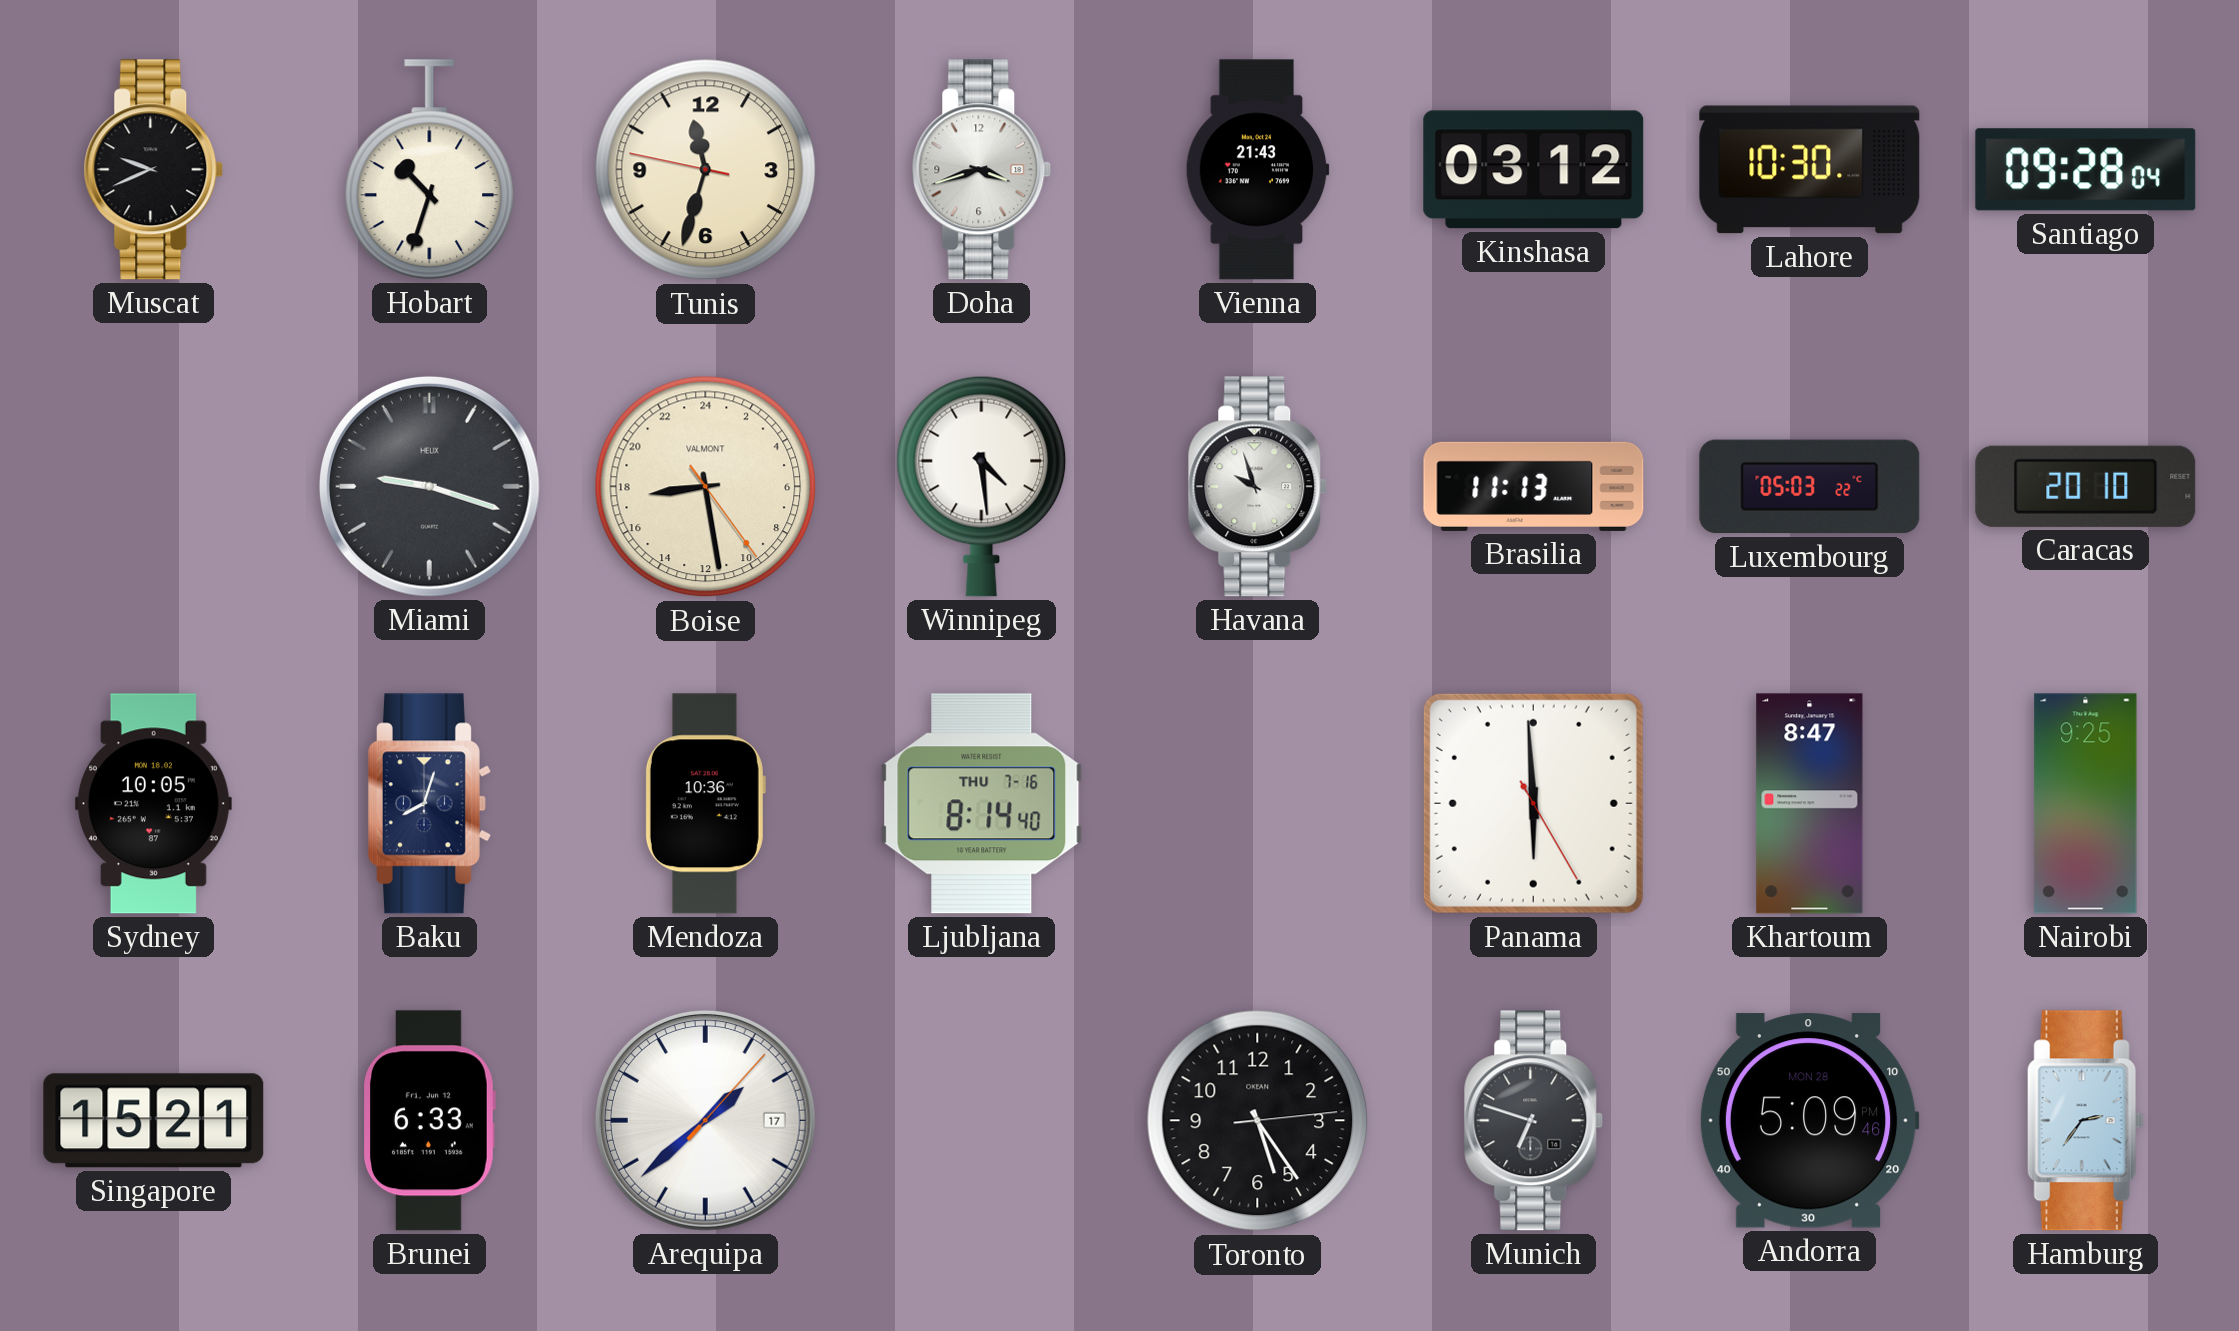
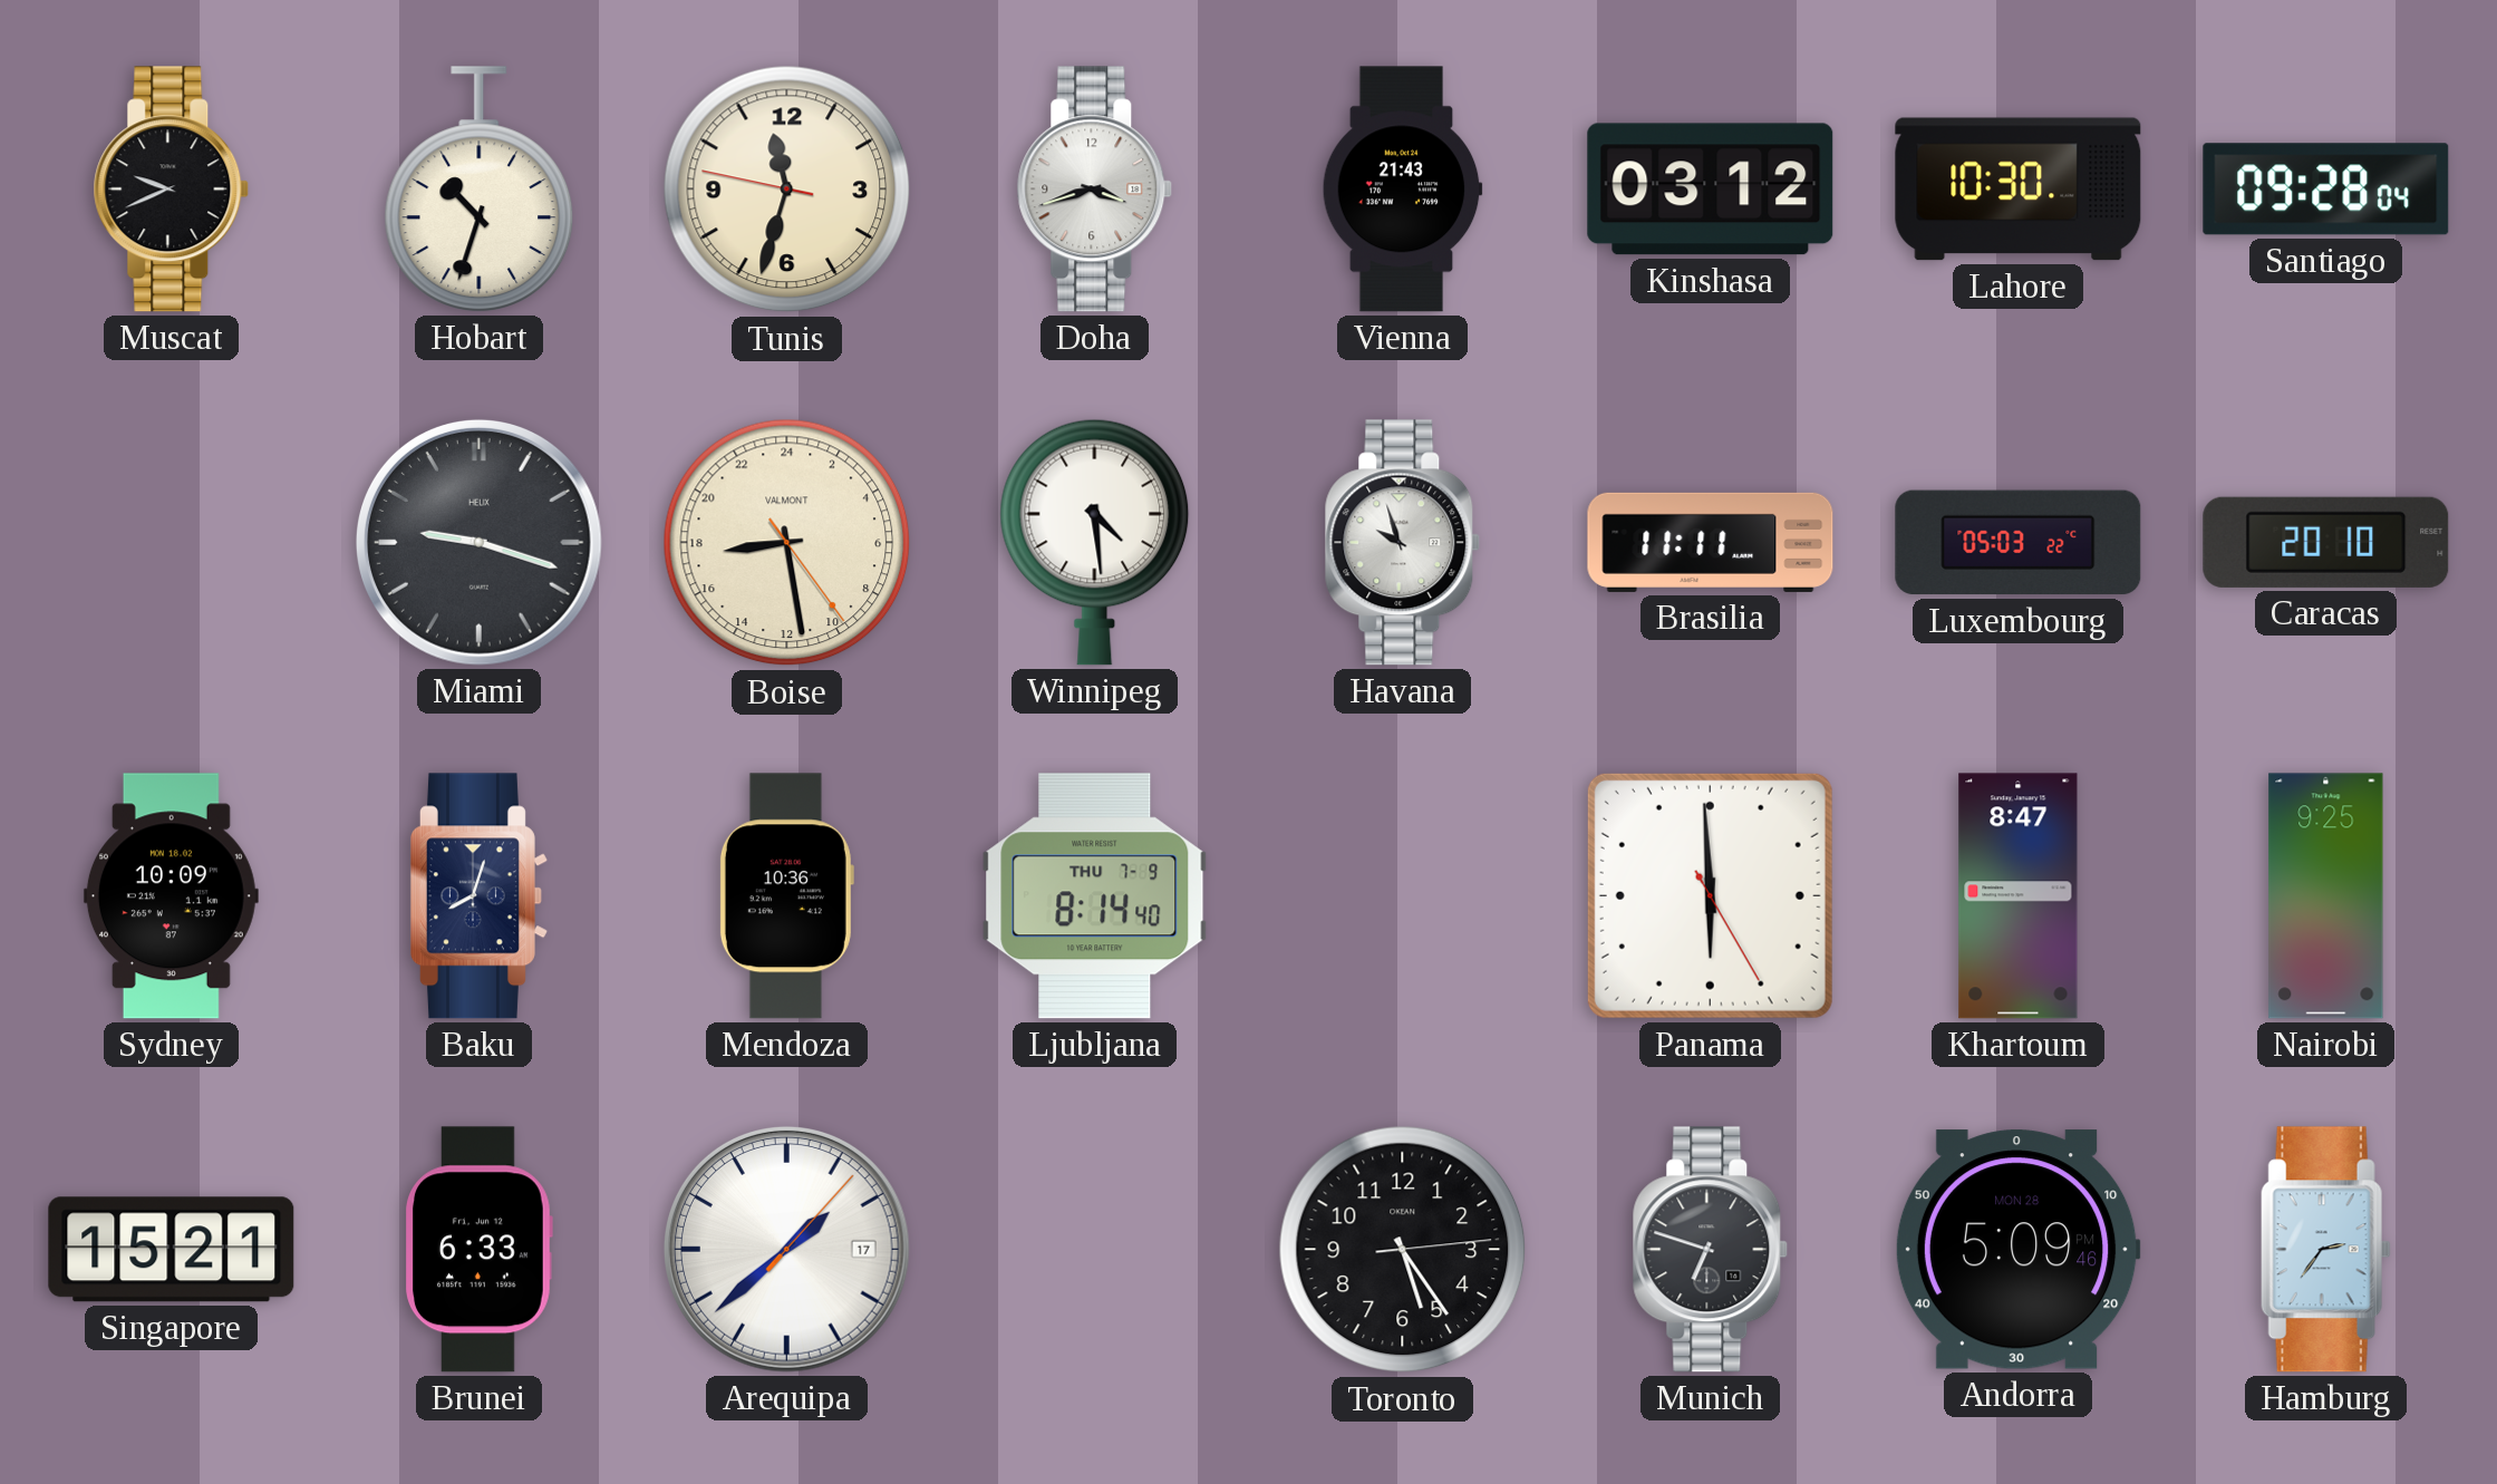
Brasilia: 11:13 -> 11:11
Sydney: 10:05 -> 10:09
Ljubljana date: THU 7-16 -> THU 7-9
